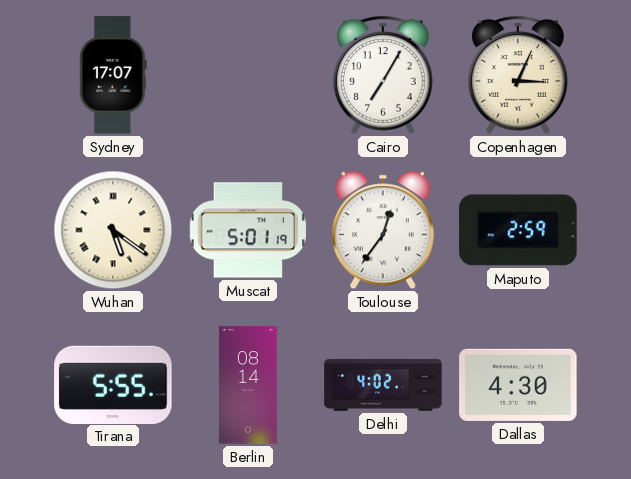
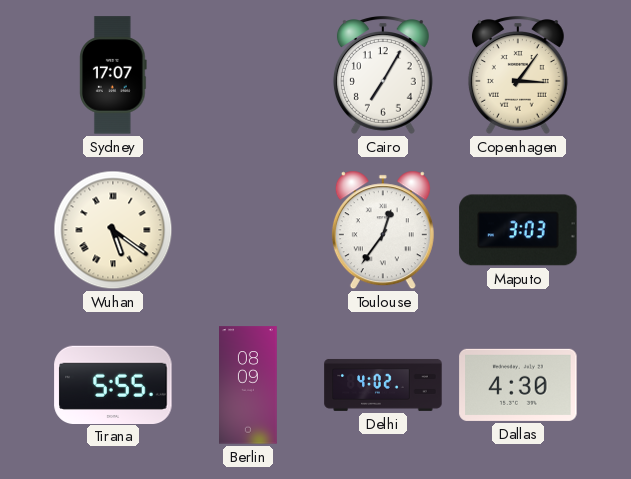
Copenhagen: 3:04 -> 3:06
Muscat: 5:01 -> none
Maputo: 2:59 -> 3:03
Berlin: 08:14 -> 08:09
